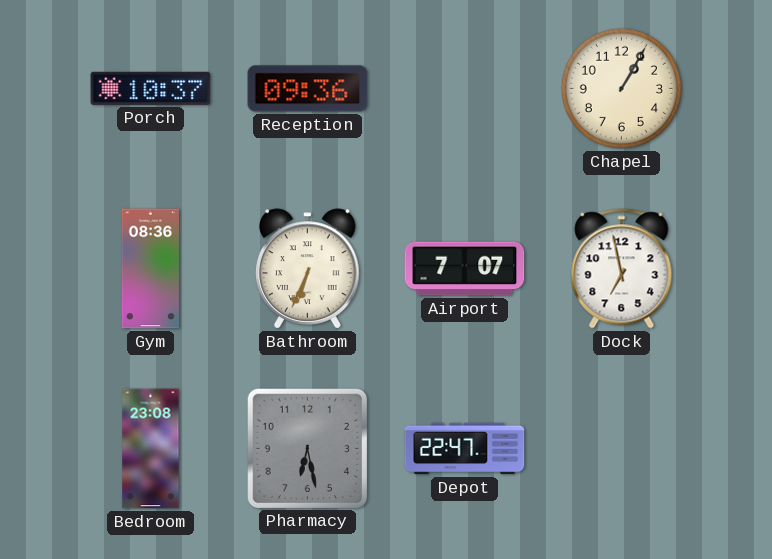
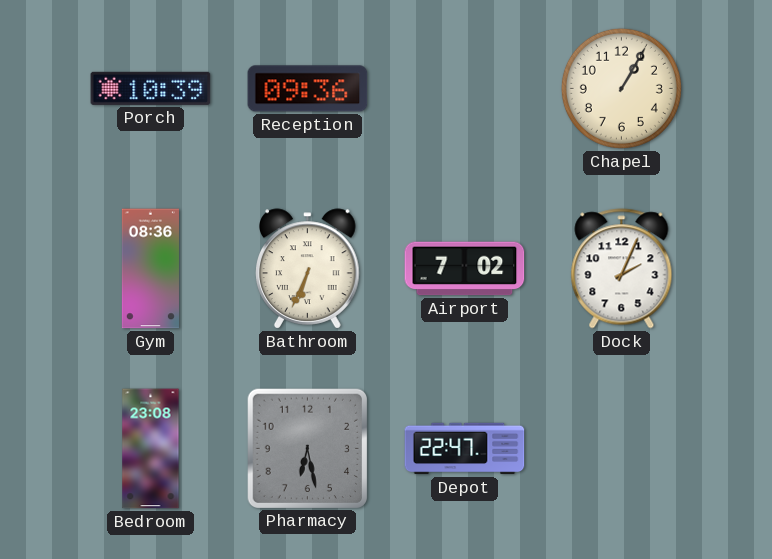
Porch: 10:37 -> 10:39
Airport: 7:07 -> 7:02
Dock: 6:58 -> 2:04
